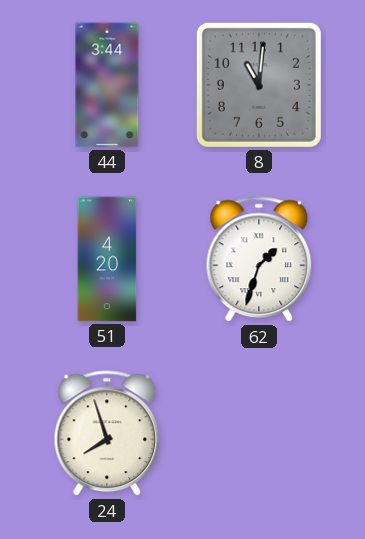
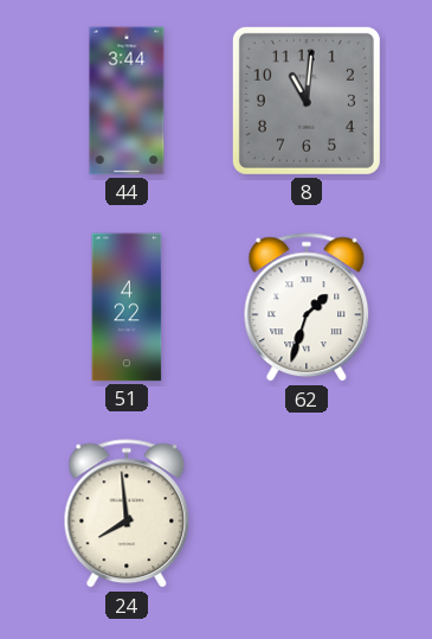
51: 4:20 -> 4:22
24: 7:57 -> 7:59
